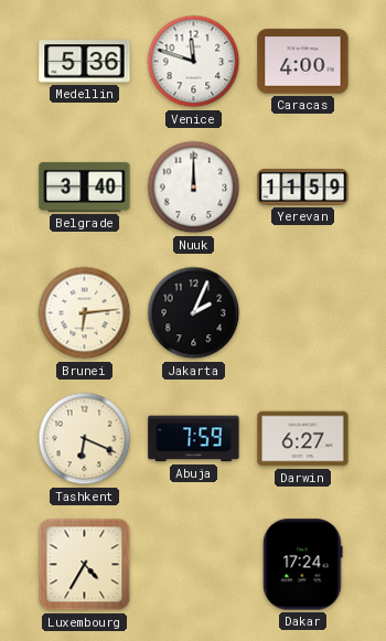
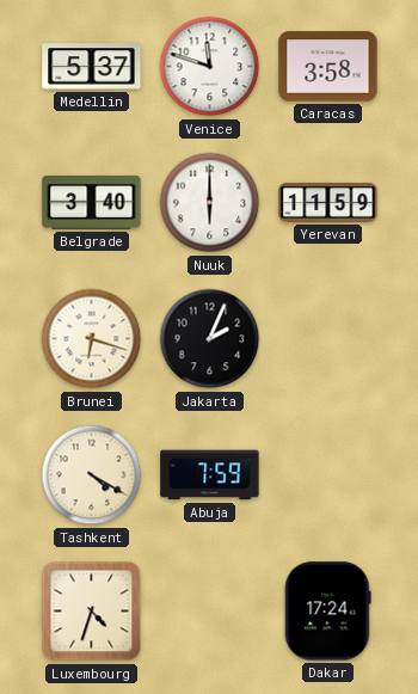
Medellin: 5:36 -> 5:37
Caracas: 4:00 -> 3:58
Nuuk: 12:00 -> 6:00
Brunei: 6:14 -> 6:18
Tashkent: 6:19 -> 4:20
Darwin: 6:27 -> none
Luxembourg: 4:35 -> 4:33
